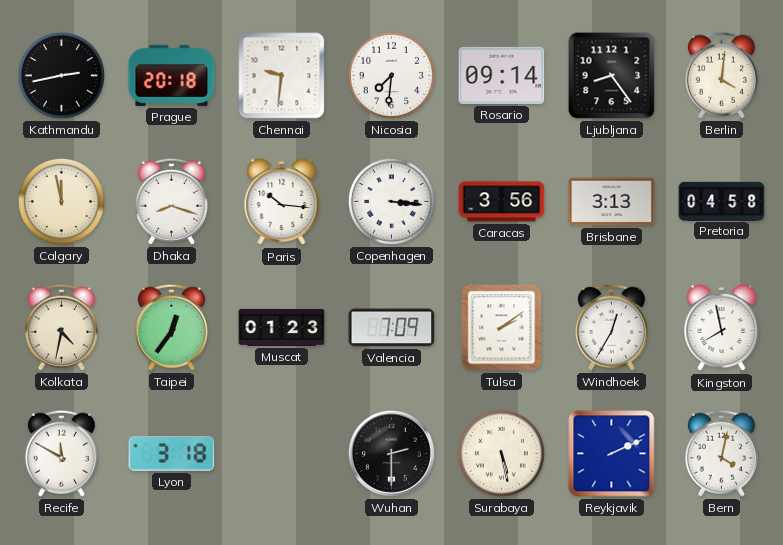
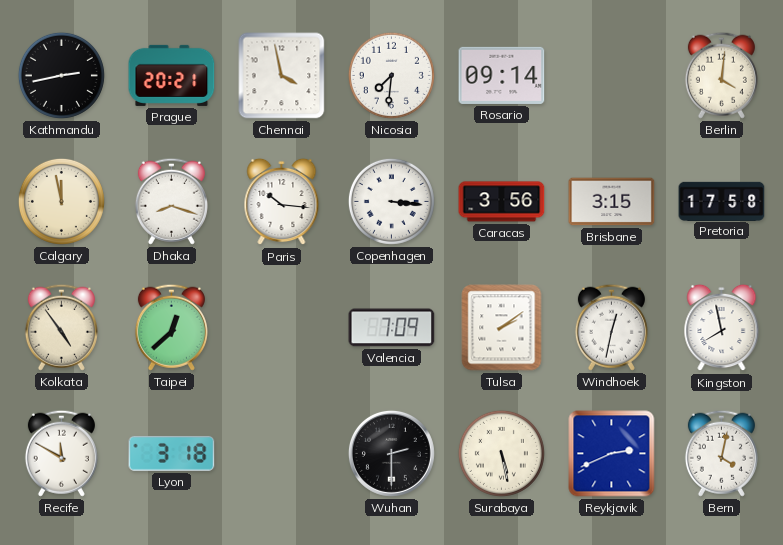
Prague: 20:18 -> 20:21
Chennai: 9:31 -> 3:58
Ljubljana: 8:24 -> none
Brisbane: 3:13 -> 3:15
Pretoria: 04:58 -> 17:58
Kolkata: 4:32 -> 4:54
Taipei: 12:36 -> 12:38
Muscat: 01:23 -> none
Windhoek: 12:35 -> 12:32
Reykjavik: 2:11 -> 2:41
